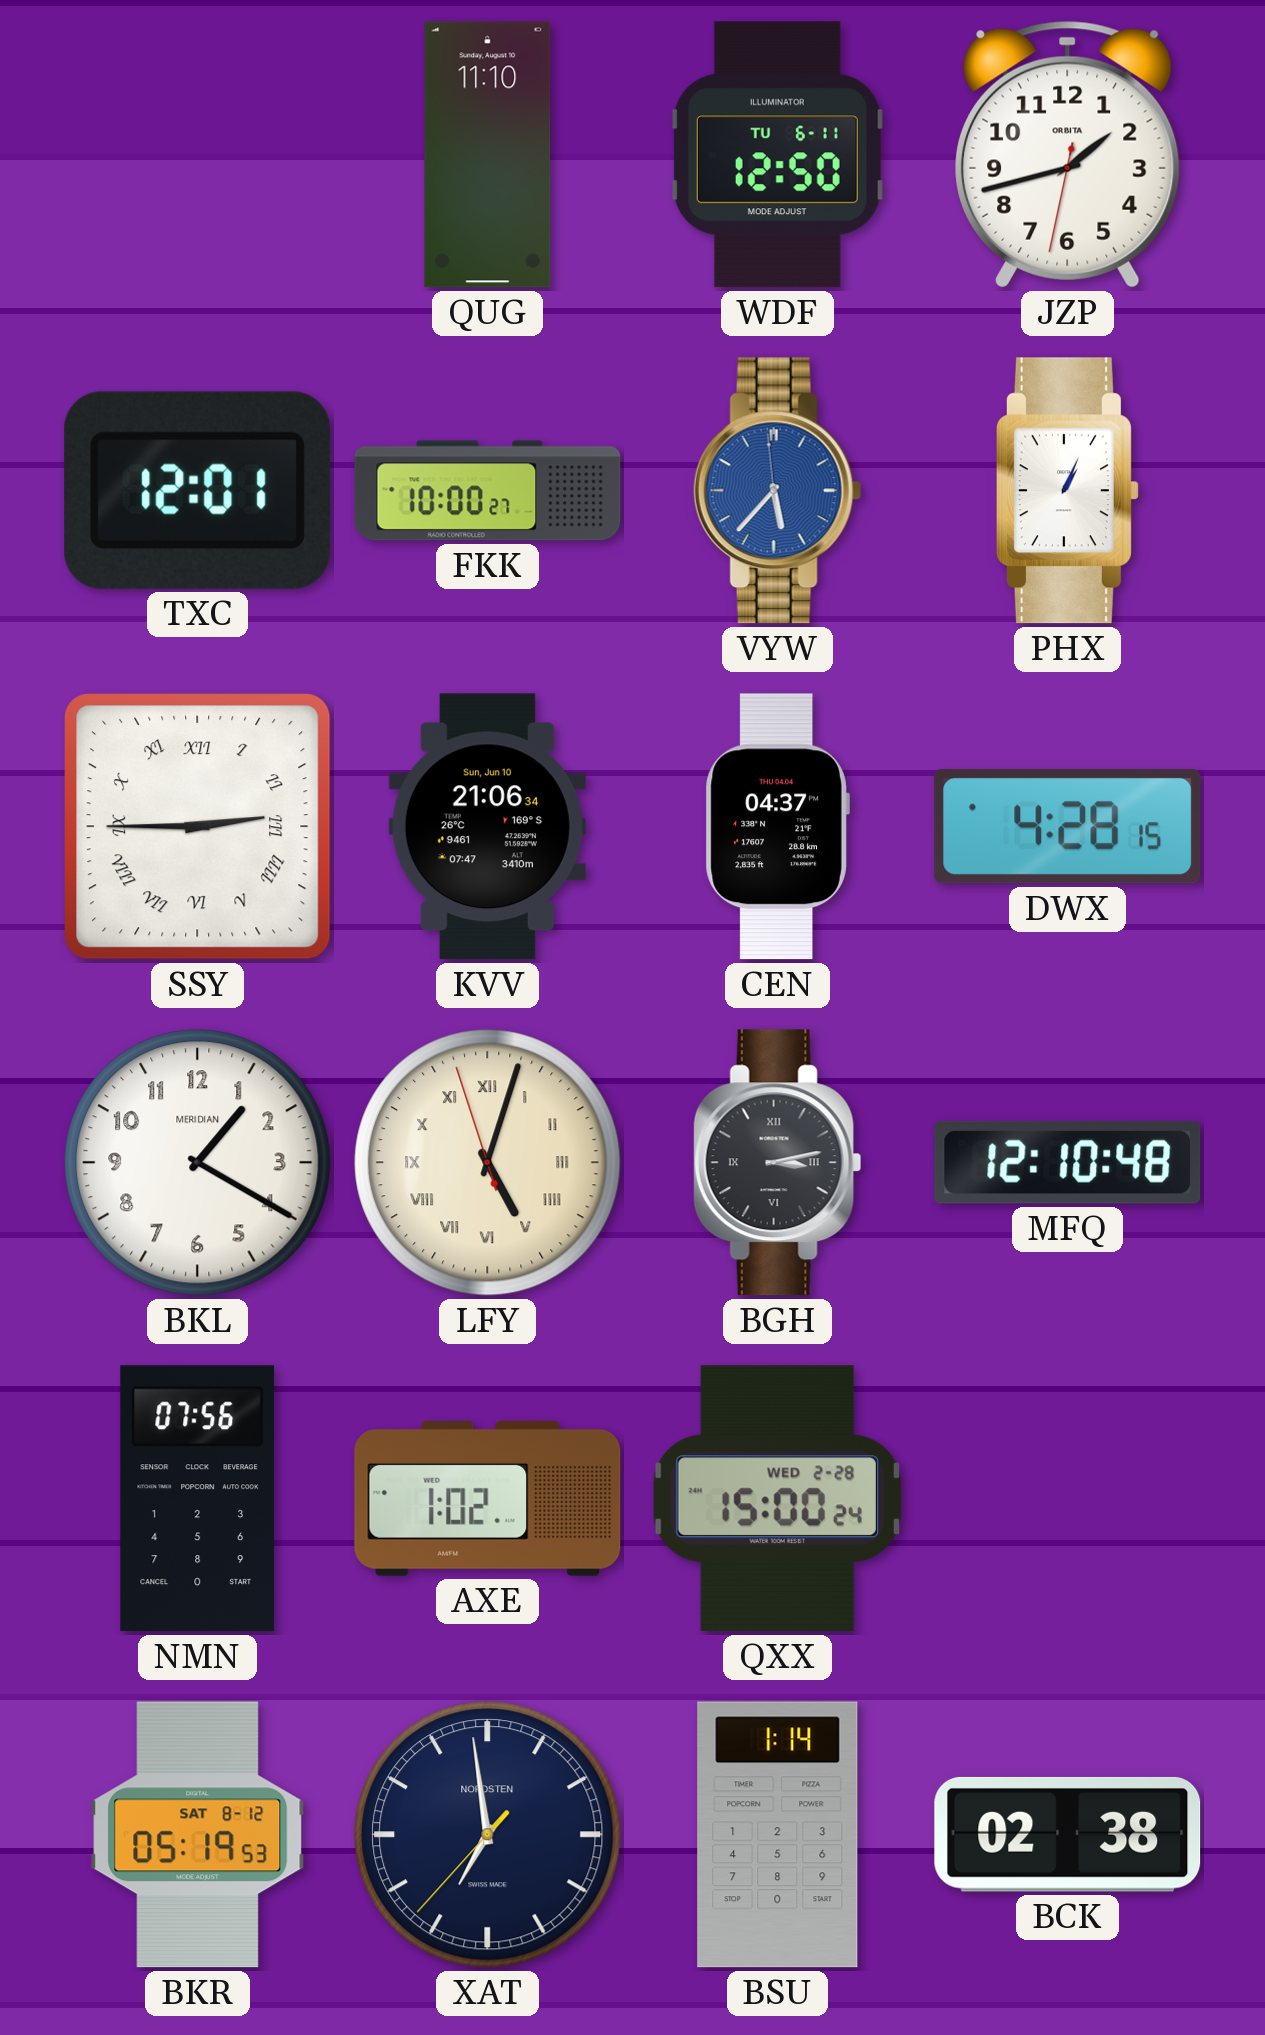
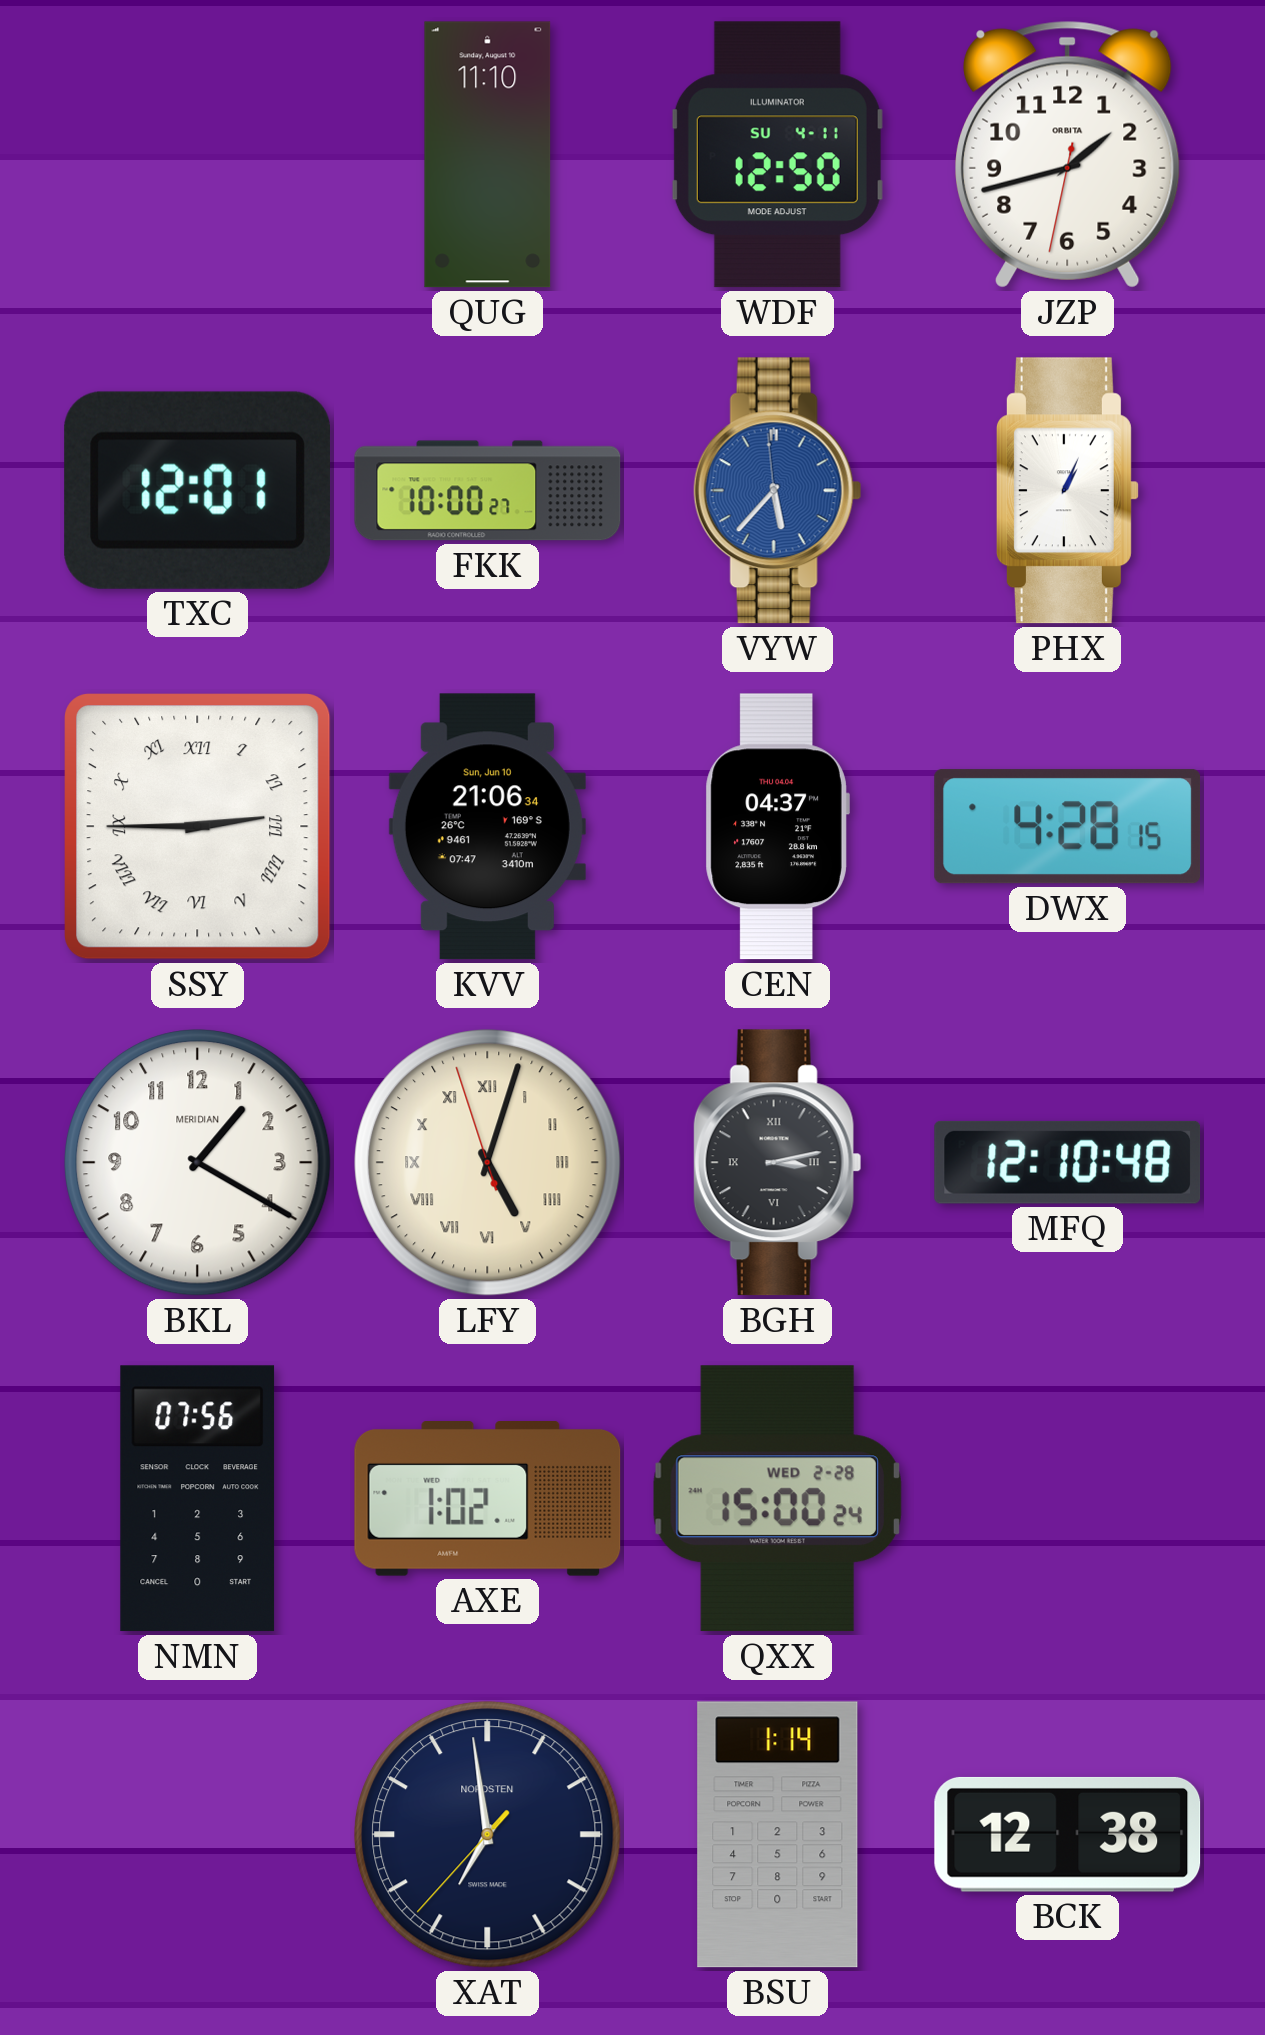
WDF date: TU 6-11 -> SU 4-11
BKR: 05:19 -> none
BCK: 02:38 -> 12:38
